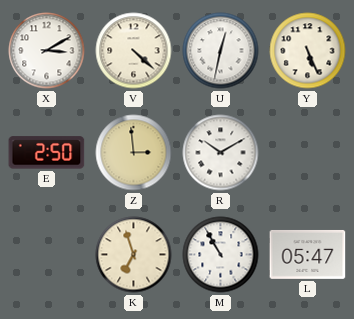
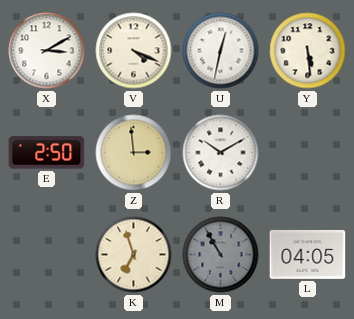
V: 4:22 -> 4:19
Y: 5:26 -> 5:29
M dial: white -> grey
L: 05:47 -> 04:05
